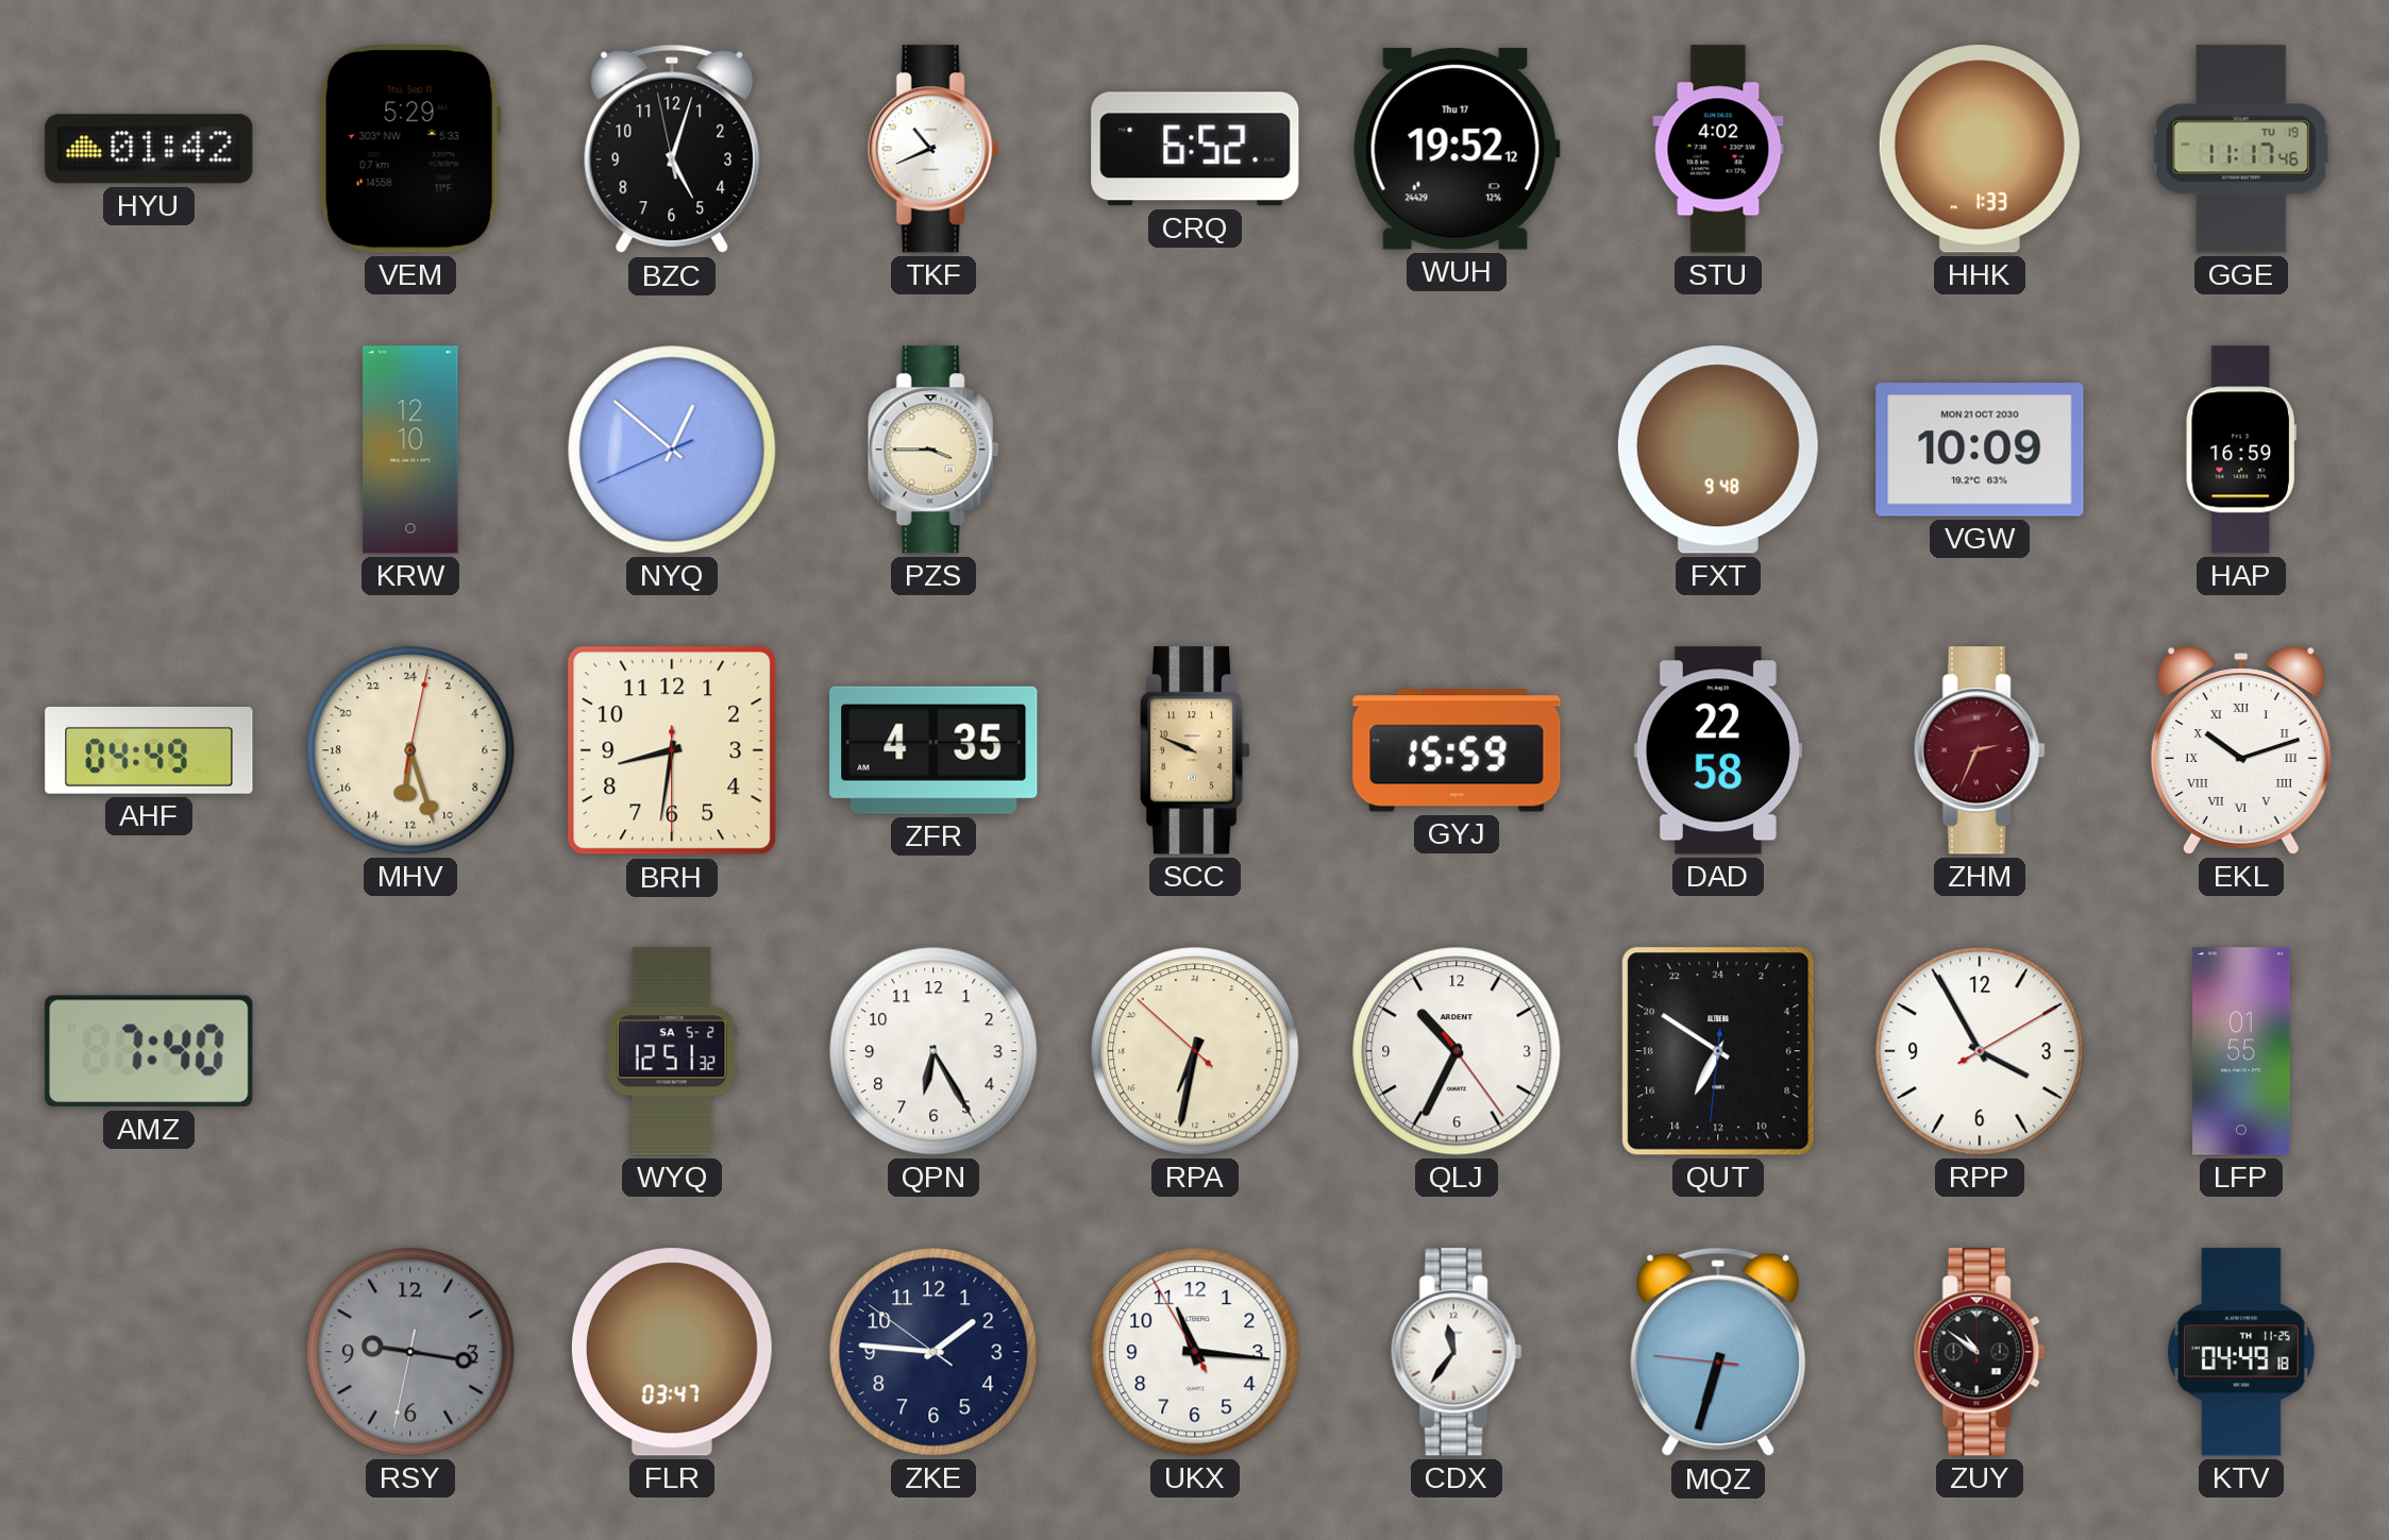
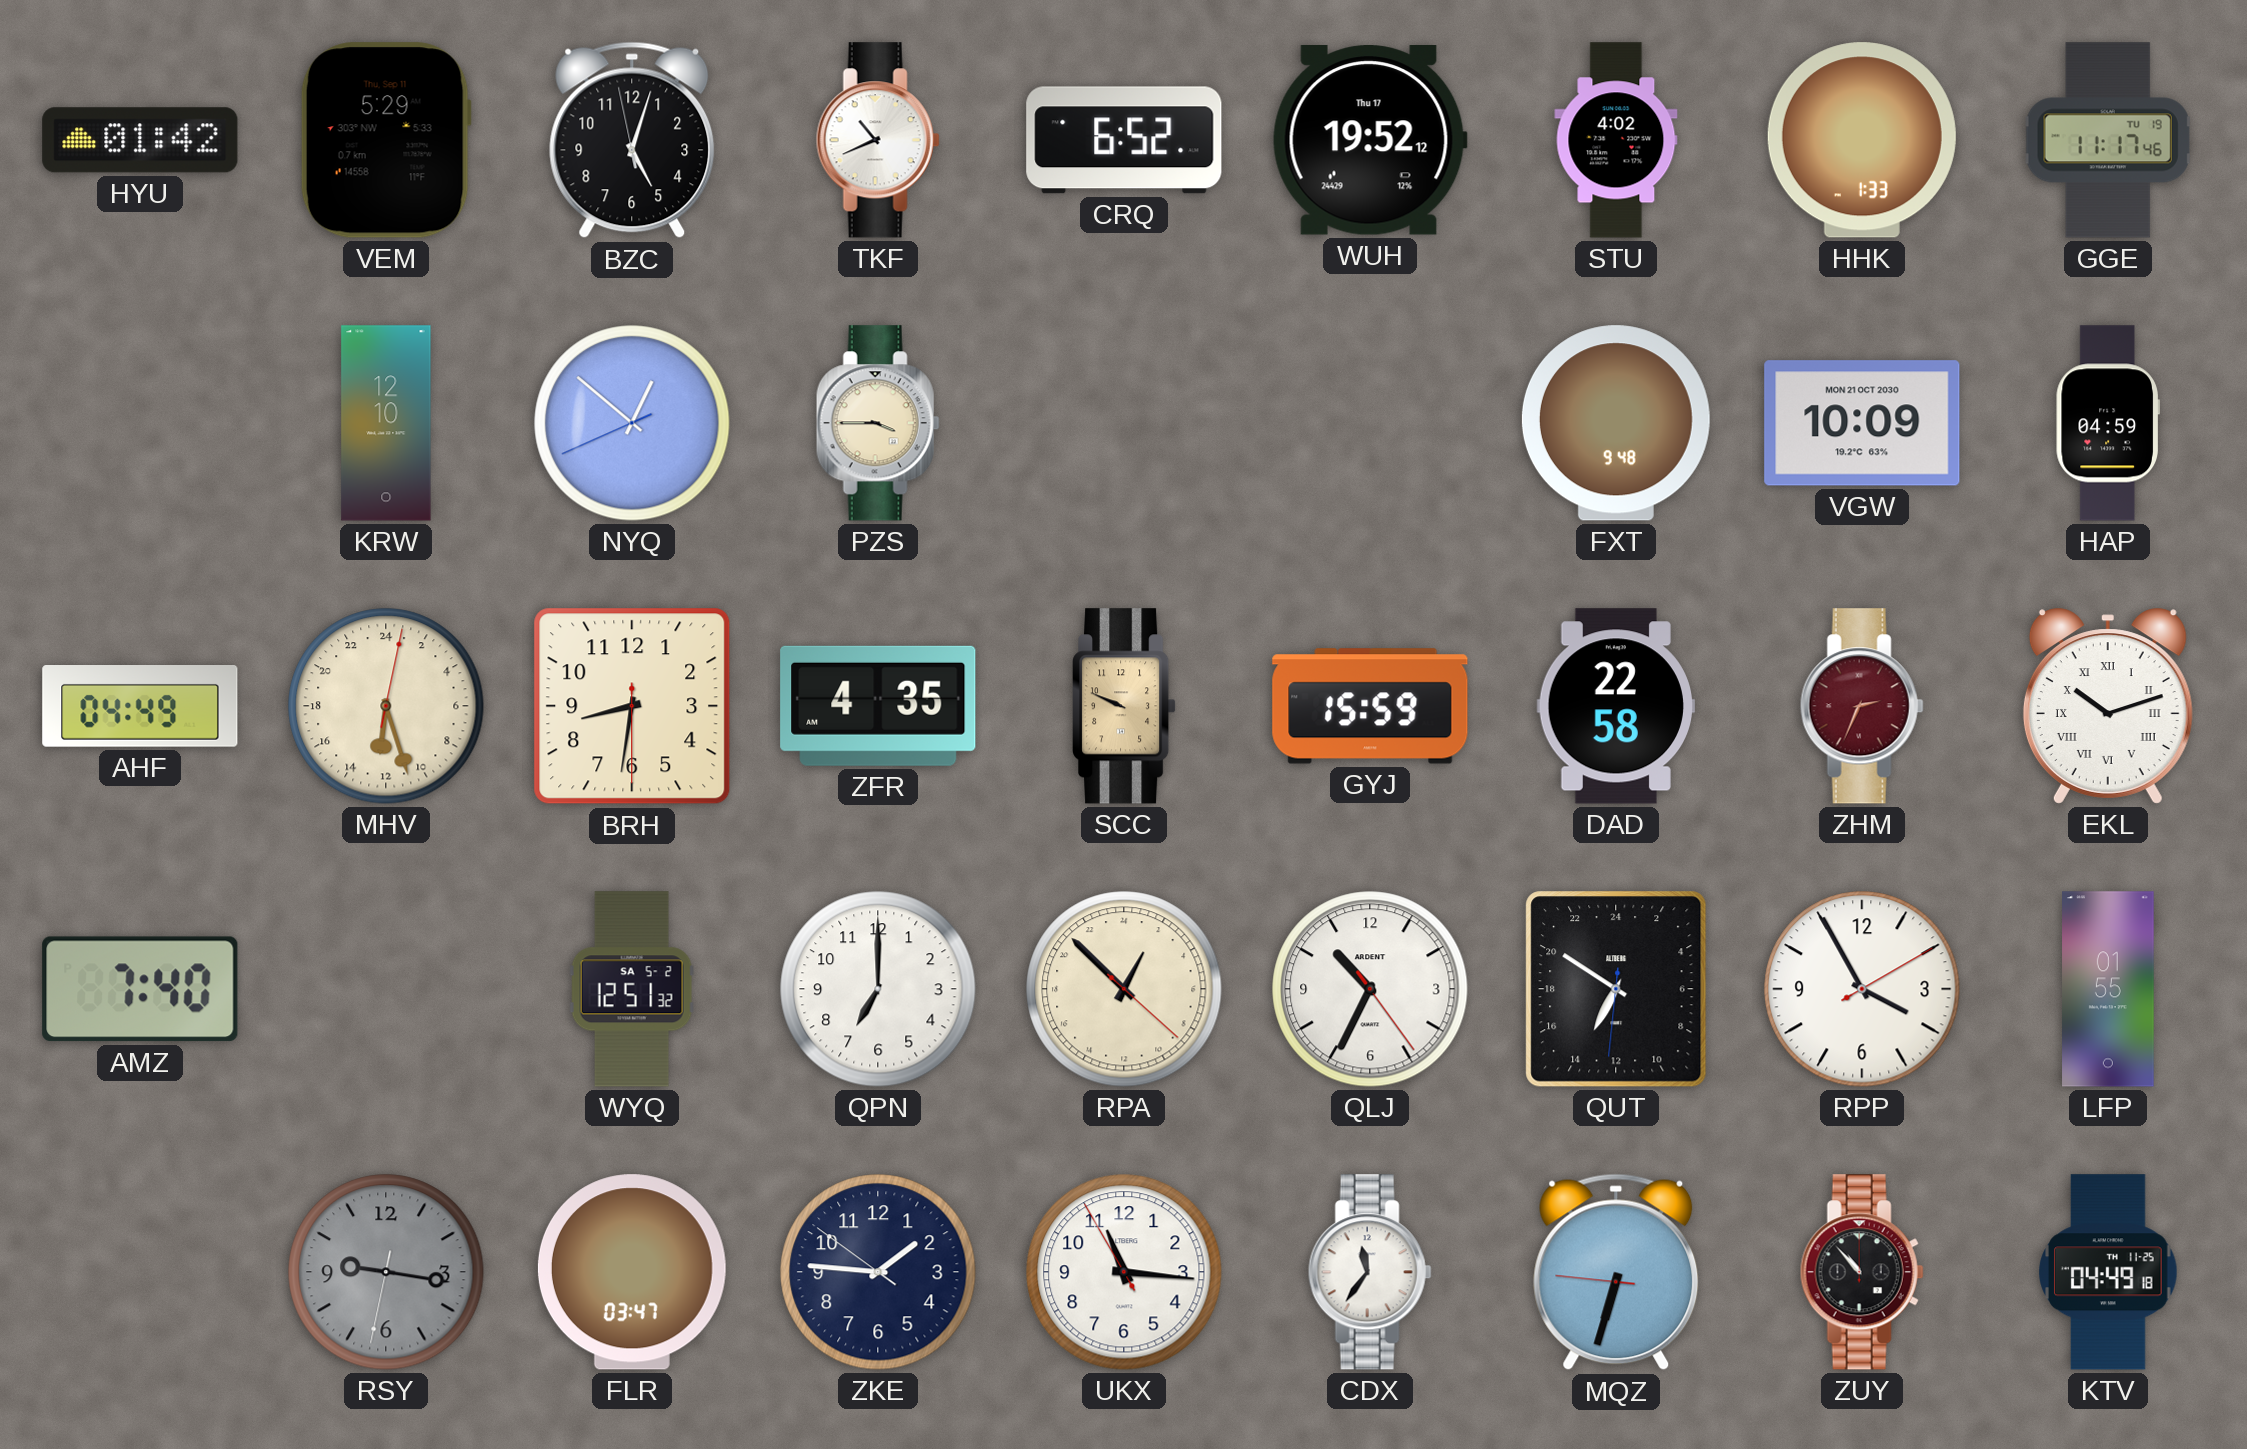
HAP: 16:59 -> 04:59
QPN: 6:25 -> 7:00
RPA: 13:31 -> 1:52
ZUY: 10:51 -> 10:53
